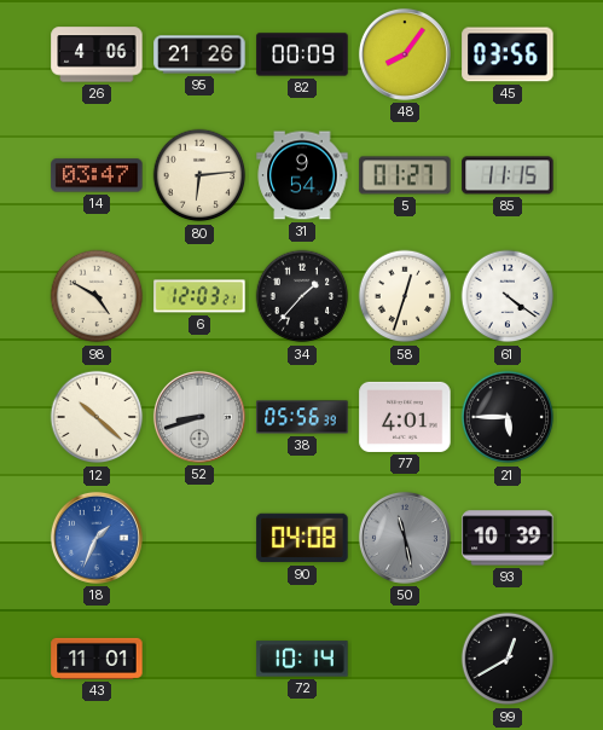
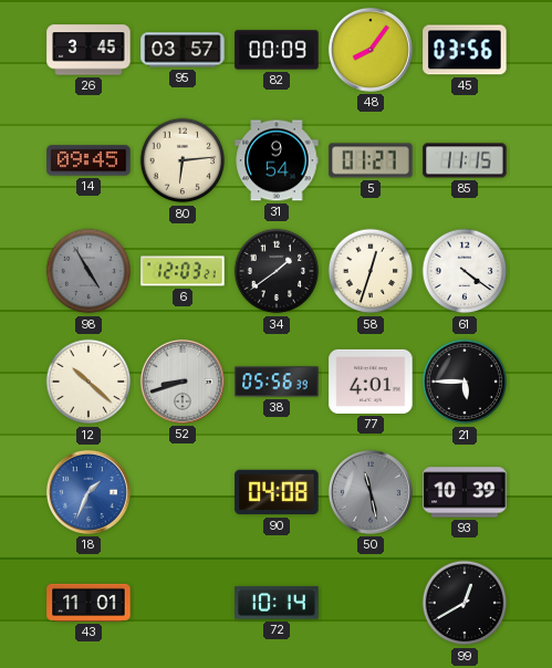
26: 4:06 -> 3:45
95: 21:26 -> 03:57
14: 03:47 -> 09:45
98: 4:50 -> 4:55
98 dial: cream -> grey
34: 1:37 -> 1:39
